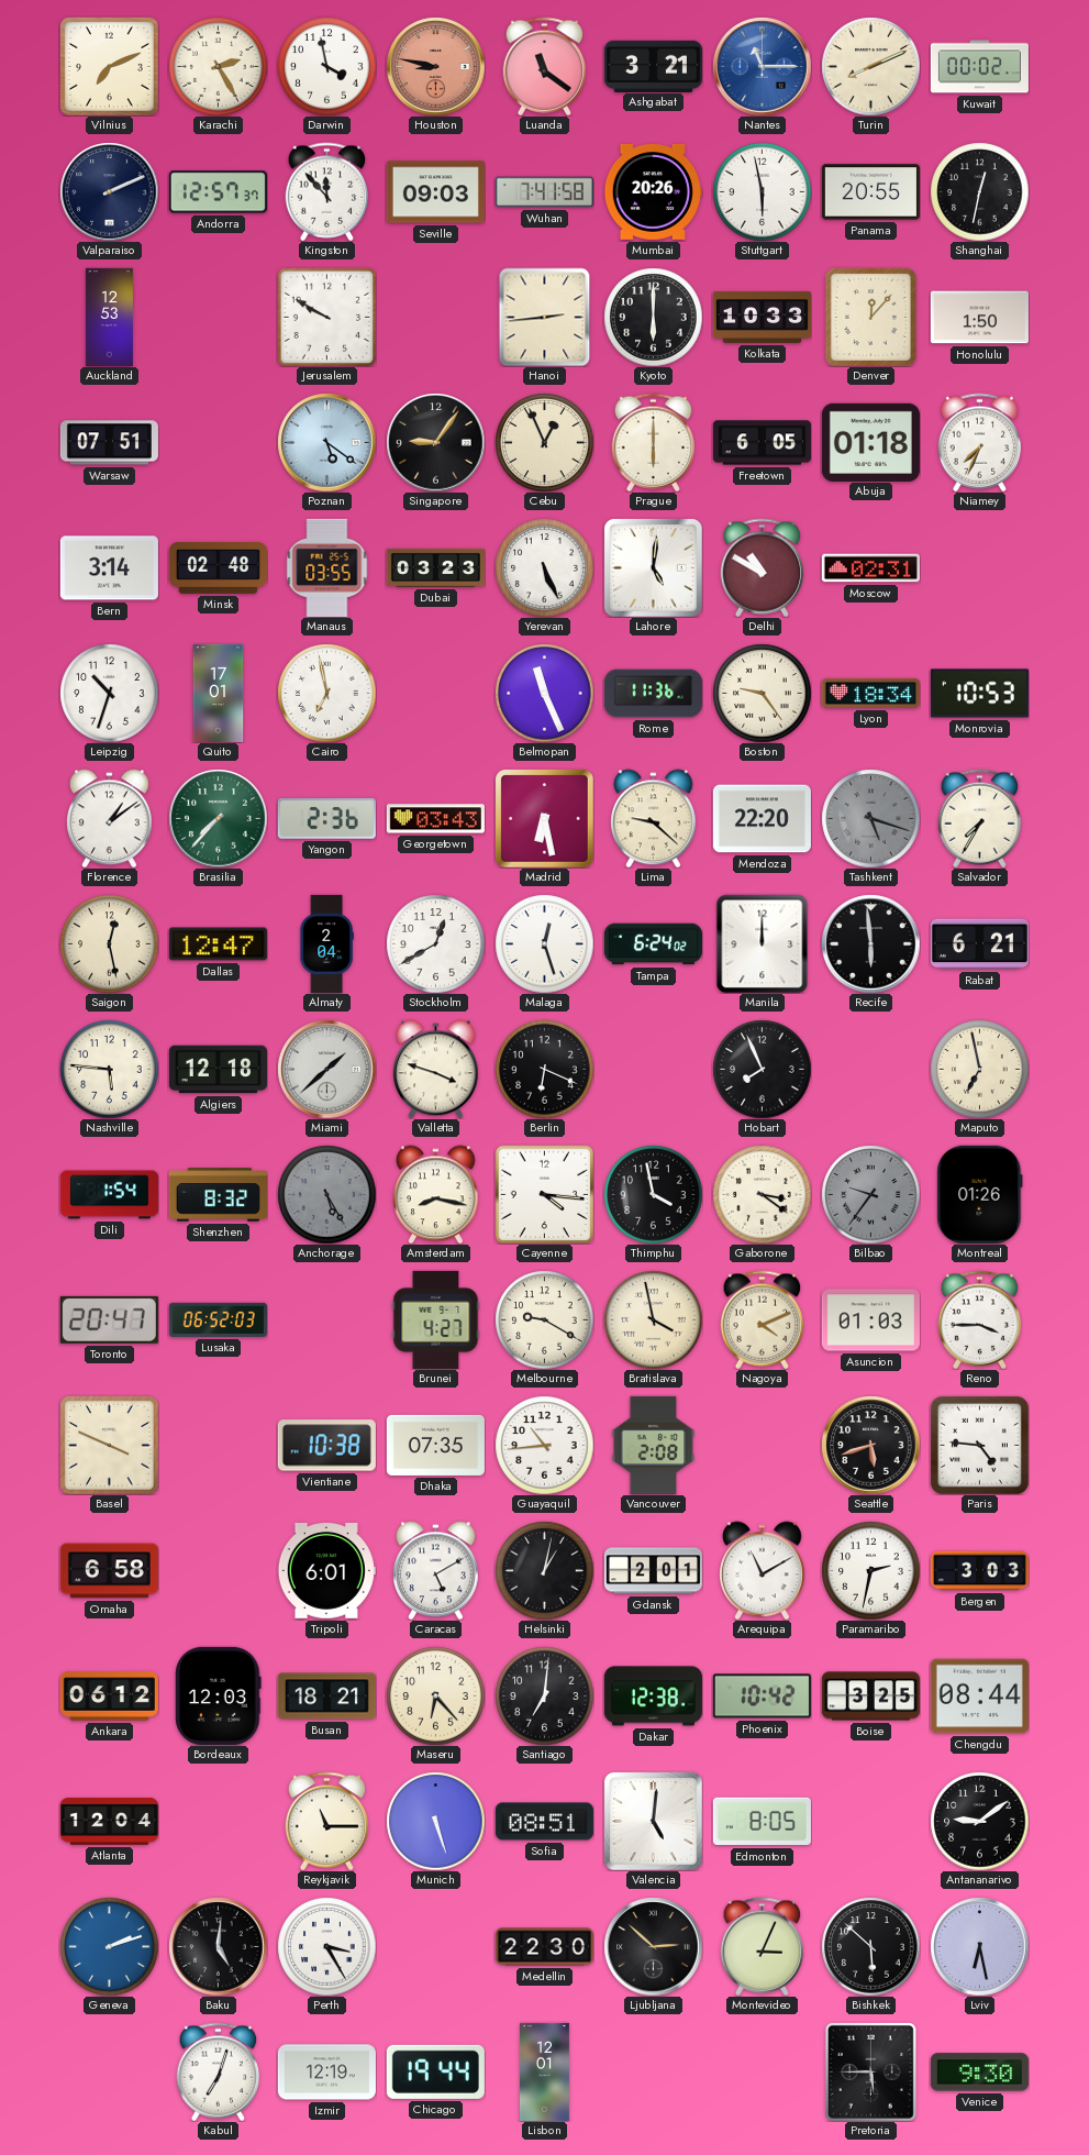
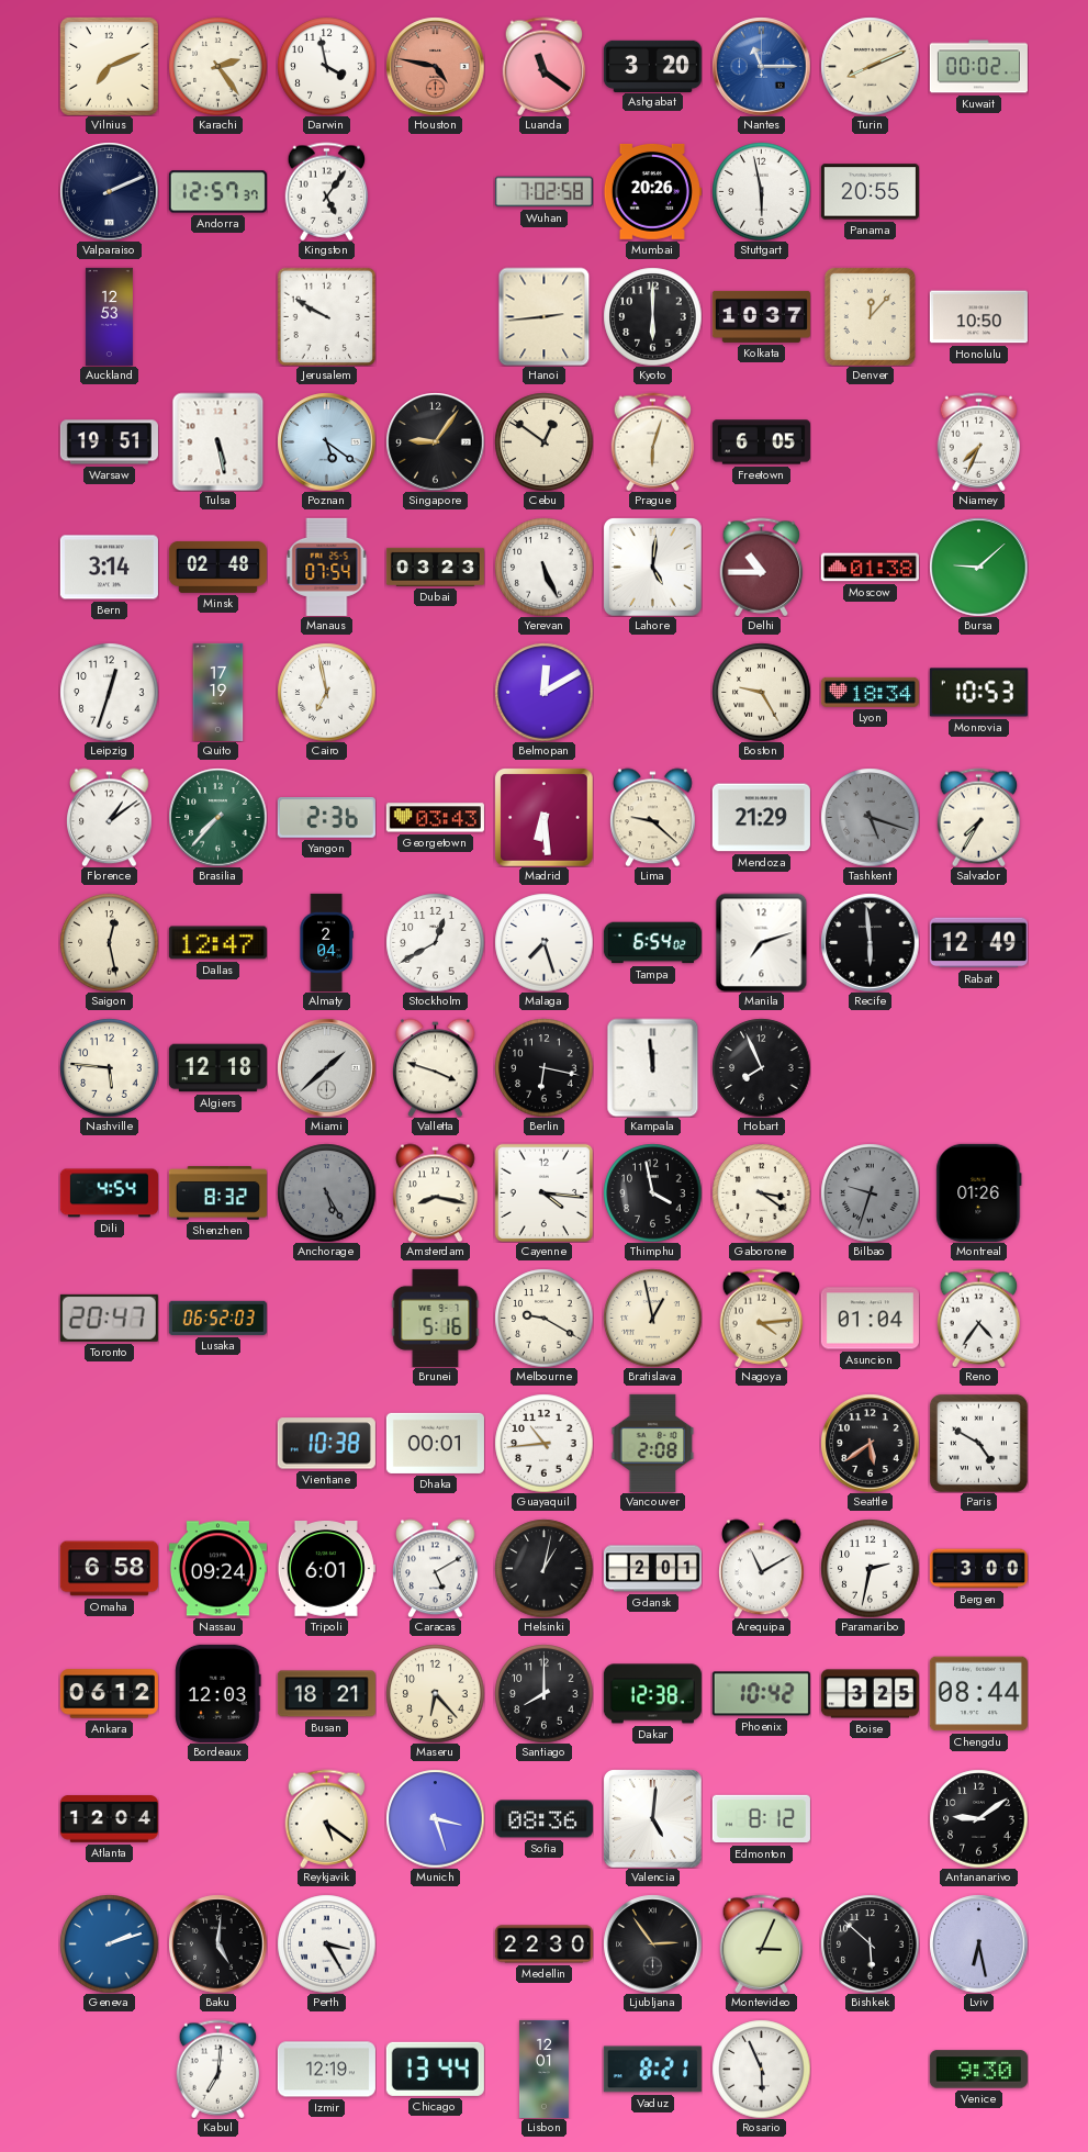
Karachi: 2:25 -> 2:24
Houston: 8:47 -> 4:47
Ashgabat: 3:21 -> 3:20
Kingston: 11:53 -> 5:06
Seville: 09:03 -> none
Wuhan: 7:41 -> 7:02
Shanghai: 12:32 -> none
Kolkata: 10:33 -> 10:37
Honolulu: 1:50 -> 10:50
Warsaw: 07:51 -> 19:51
Tulsa: none -> 5:28
Cebu: 12:56 -> 12:51
Prague: 6:00 -> 6:03
Abuja: 01:18 -> none
Manaus: 03:55 -> 07:54
Delhi: 10:50 -> 10:45
Moscow: 02:31 -> 01:38
Bursa: none -> 9:08
Leipzig: 10:33 -> 12:33
Quito: 17:01 -> 17:19
Belmopan: 11:26 -> 12:10
Rome: 11:36 -> none
Boston: 9:24 -> 9:25
Madrid: 6:28 -> 6:29
Mendoza: 22:20 -> 21:29
Malaga: 12:27 -> 7:27
Tampa: 6:24 -> 6:54
Manila: 12:00 -> 7:12
Rabat: 6:21 -> 12:49
Berlin: 6:19 -> 6:17
Kampala: none -> 11:59
Maputo: 6:58 -> none
Dili: 1:54 -> 4:54
Bilbao: 9:36 -> 9:33
Brunei: 4:27 -> 5:16
Bratislava: 3:58 -> 12:58
Nagoya: 4:11 -> 4:14
Asuncion: 01:03 -> 01:04
Reno: 3:45 -> 4:36
Basel: 3:49 -> none
Dhaka: 07:35 -> 00:01
Seattle: 5:42 -> 5:39
Paris: 4:46 -> 4:50
Nassau: none -> 09:24
Bergen: 3:03 -> 3:00
Santiago: 7:01 -> 8:00
Reykjavik: 11:15 -> 5:21
Munich: 5:27 -> 3:27
Sofia: 08:51 -> 08:36
Edmonton: 8:05 -> 8:12
Ljubljana: 2:52 -> 2:54
Kabul: 7:03 -> 7:01
Chicago: 19:44 -> 13:44
Vaduz: none -> 8:21
Rosario: none -> 5:56
Pretoria: 5:45 -> none
